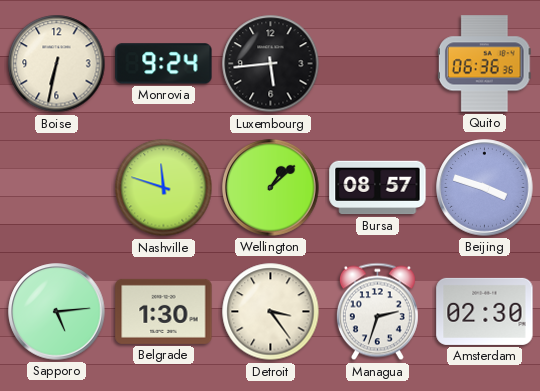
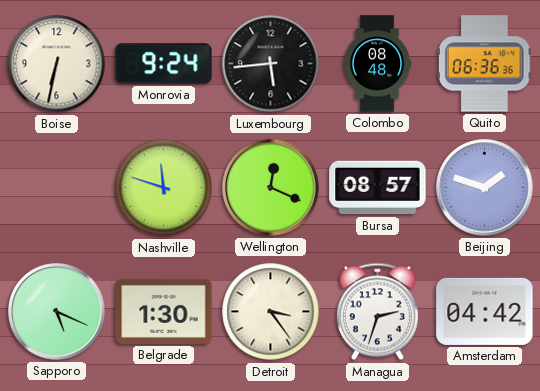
Colombo: none -> 08:48
Wellington: 1:08 -> 12:19
Beijing: 3:48 -> 1:48
Sapporo: 5:14 -> 5:19
Amsterdam: 02:30 -> 04:42
